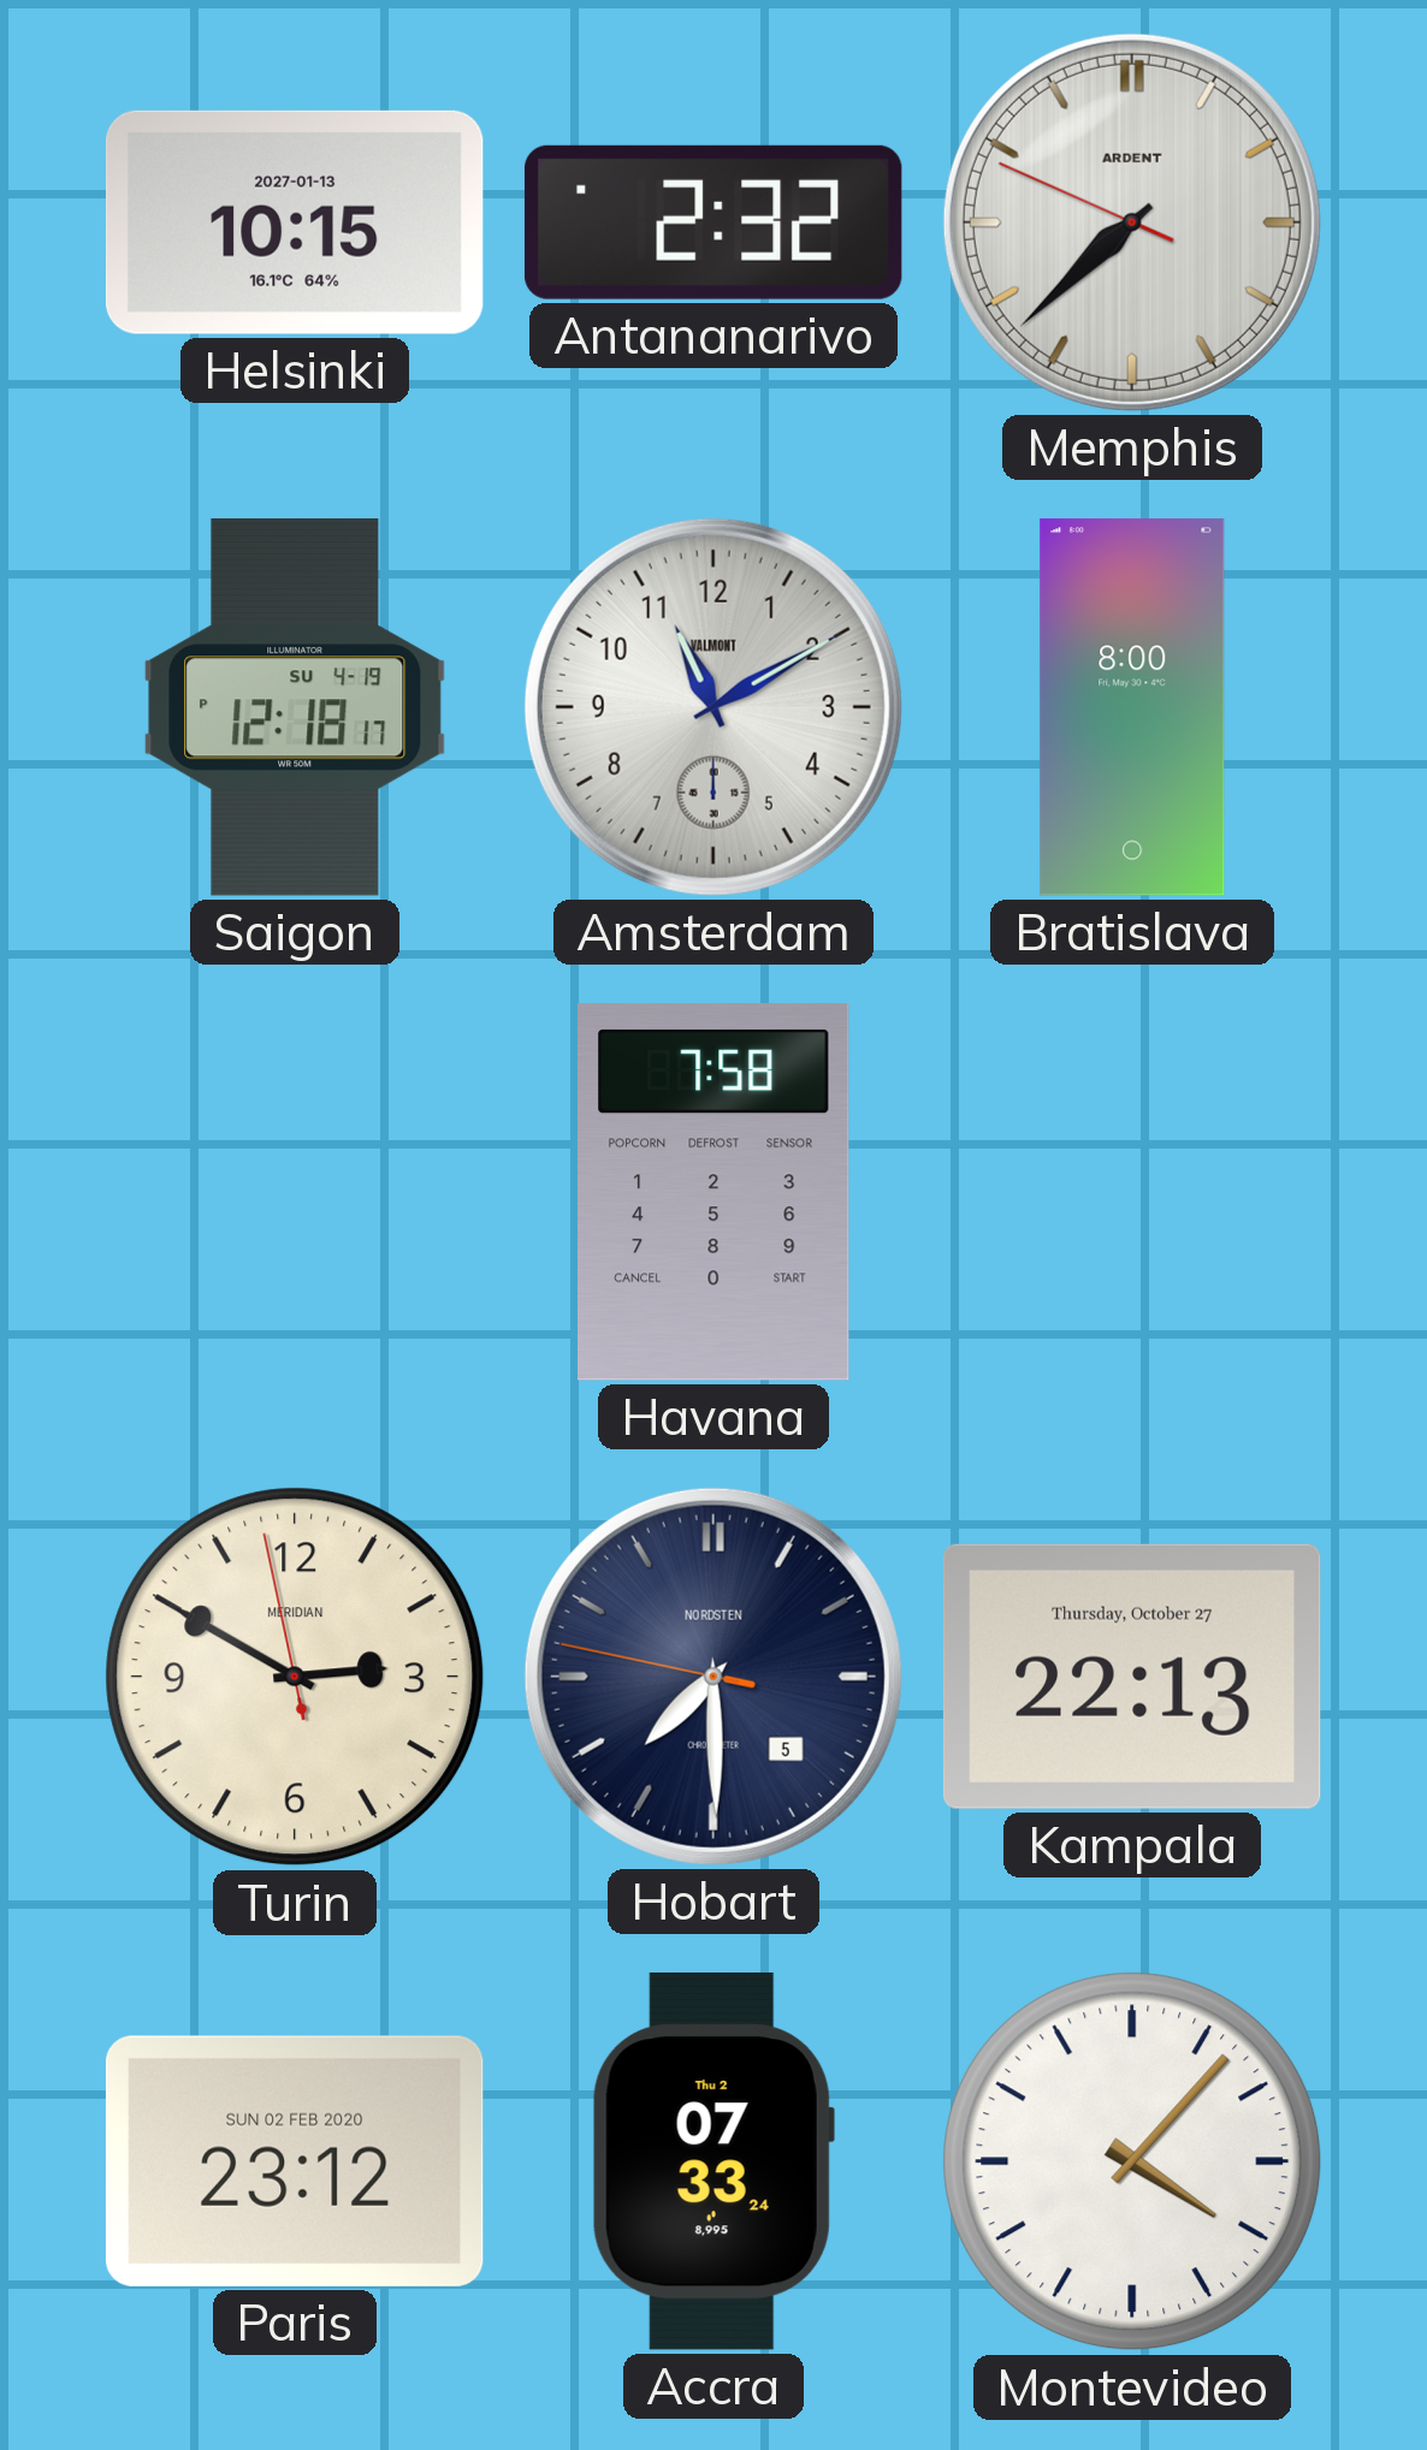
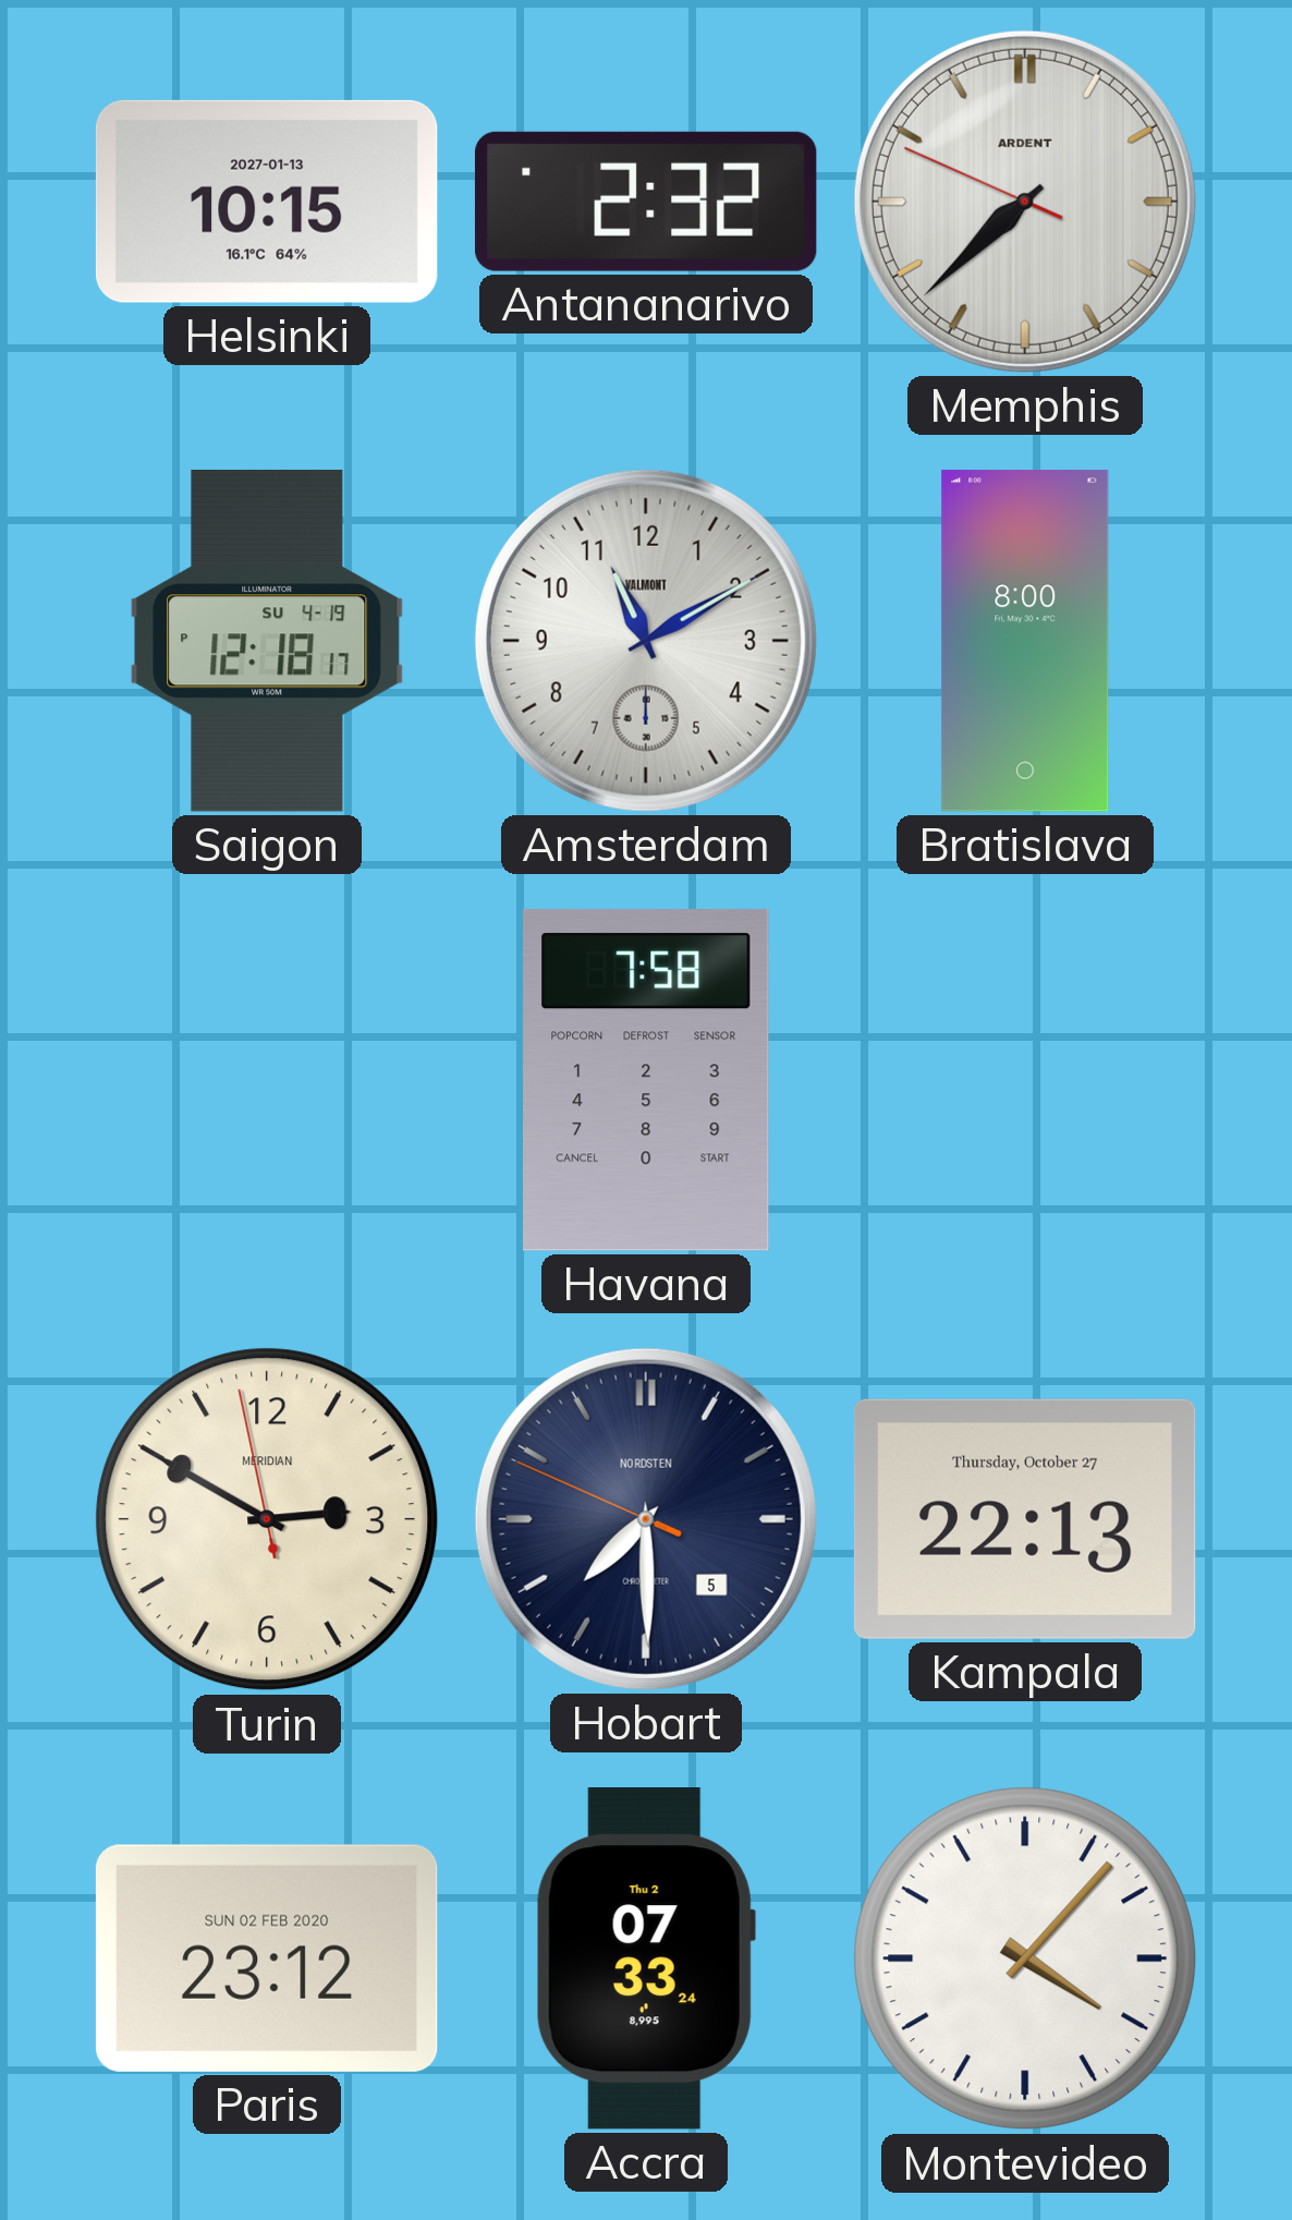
Hobart: 7:29:47 -> 7:29:49
